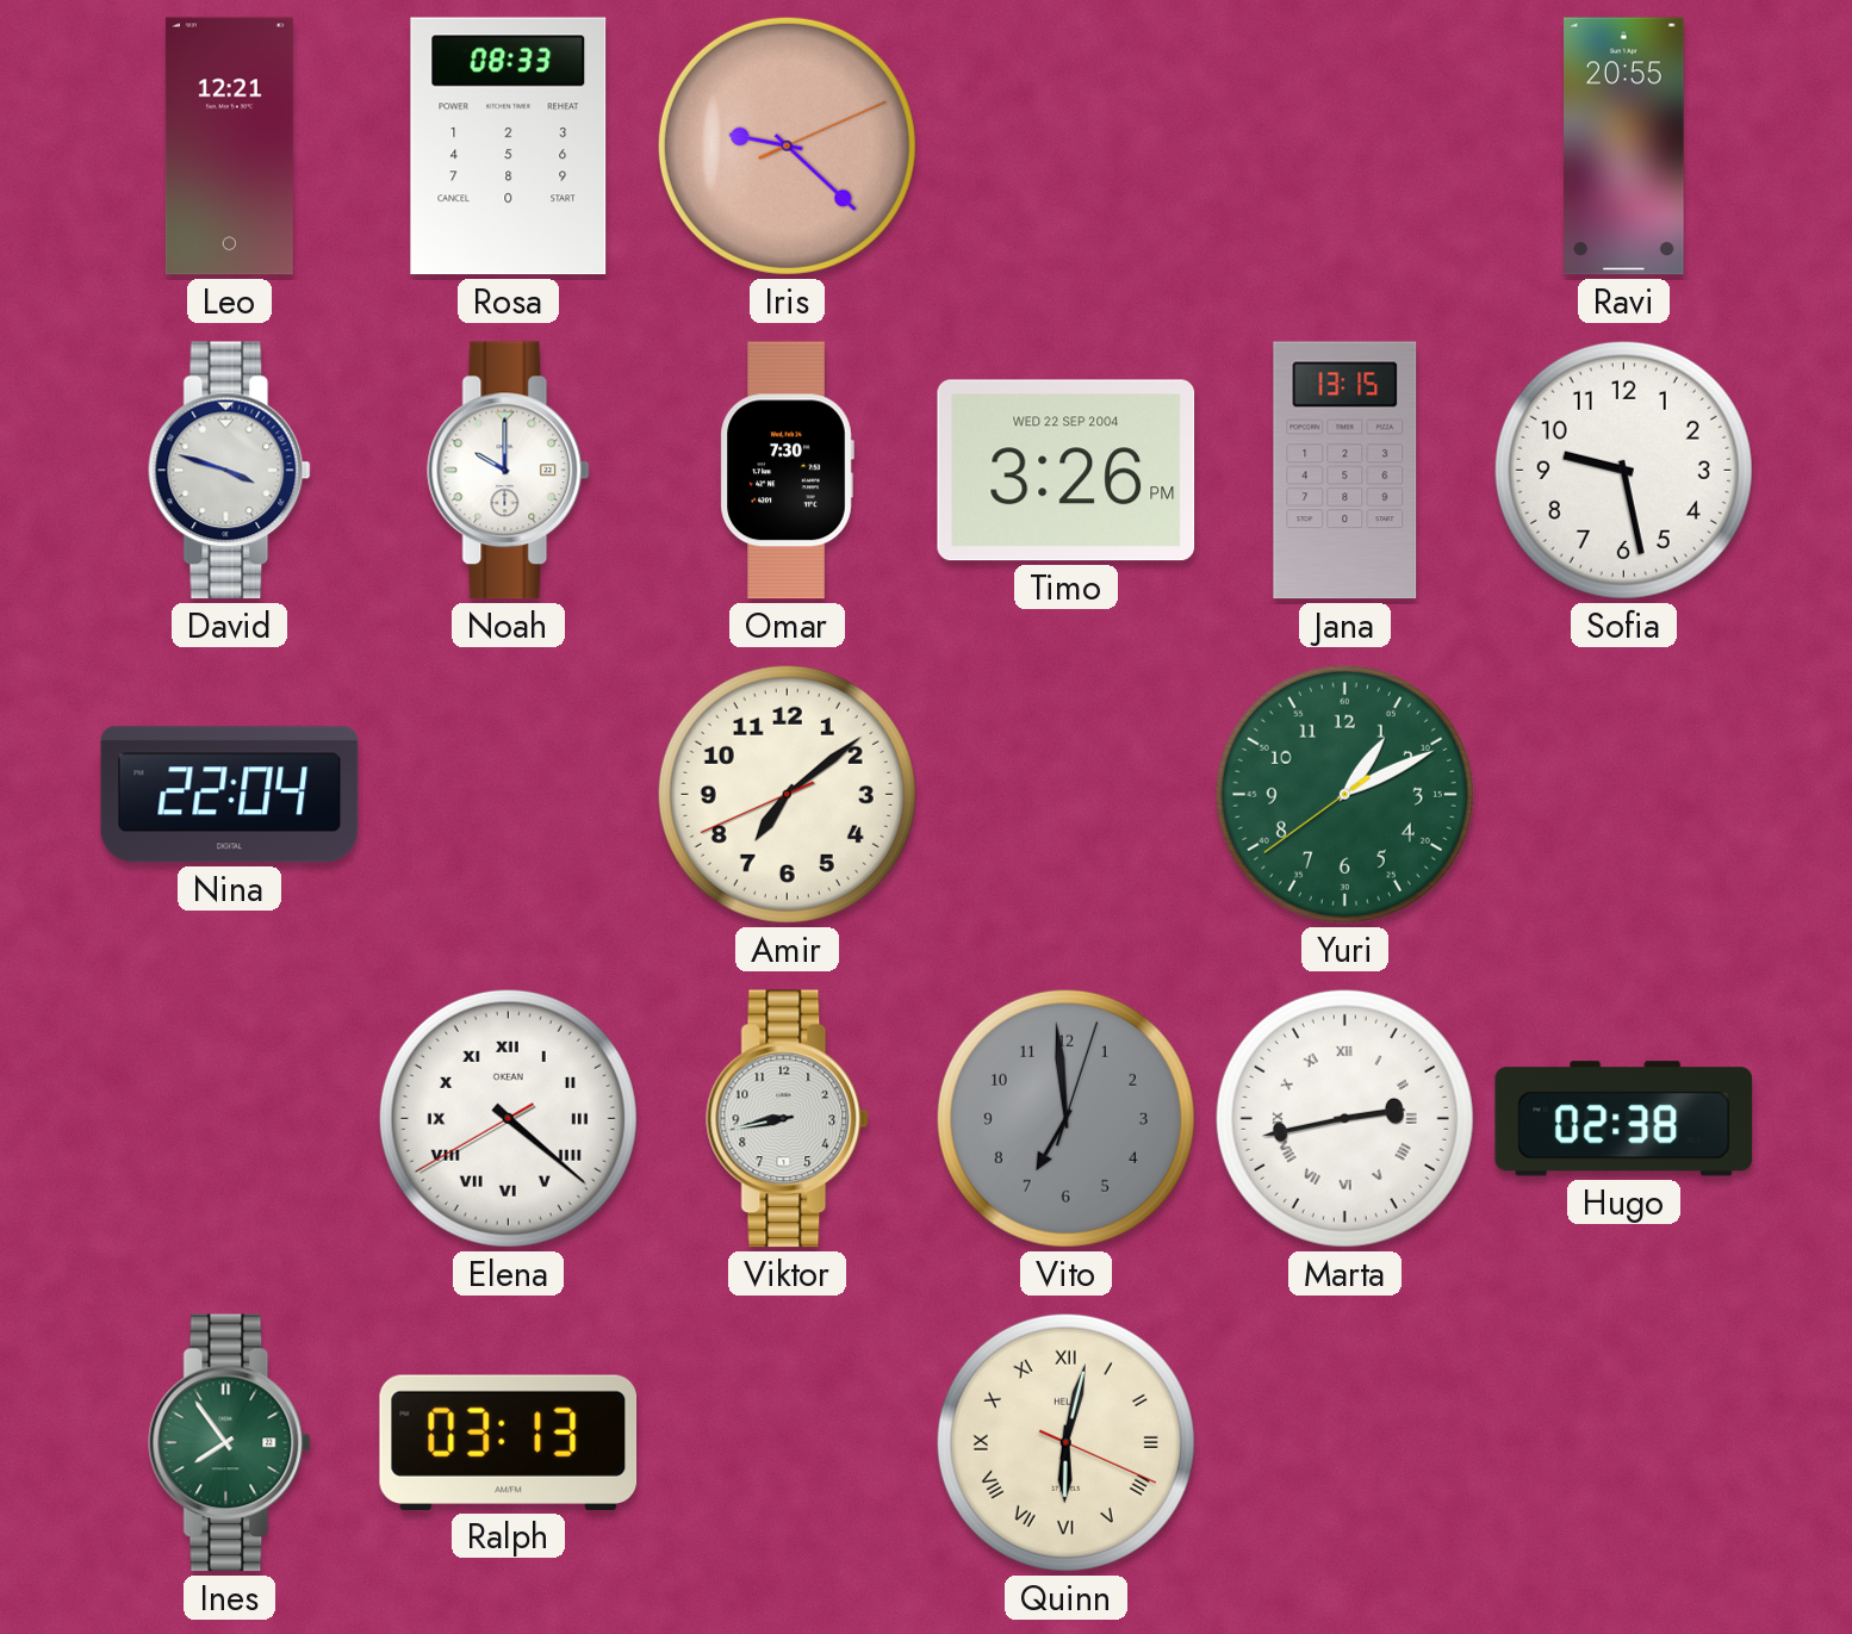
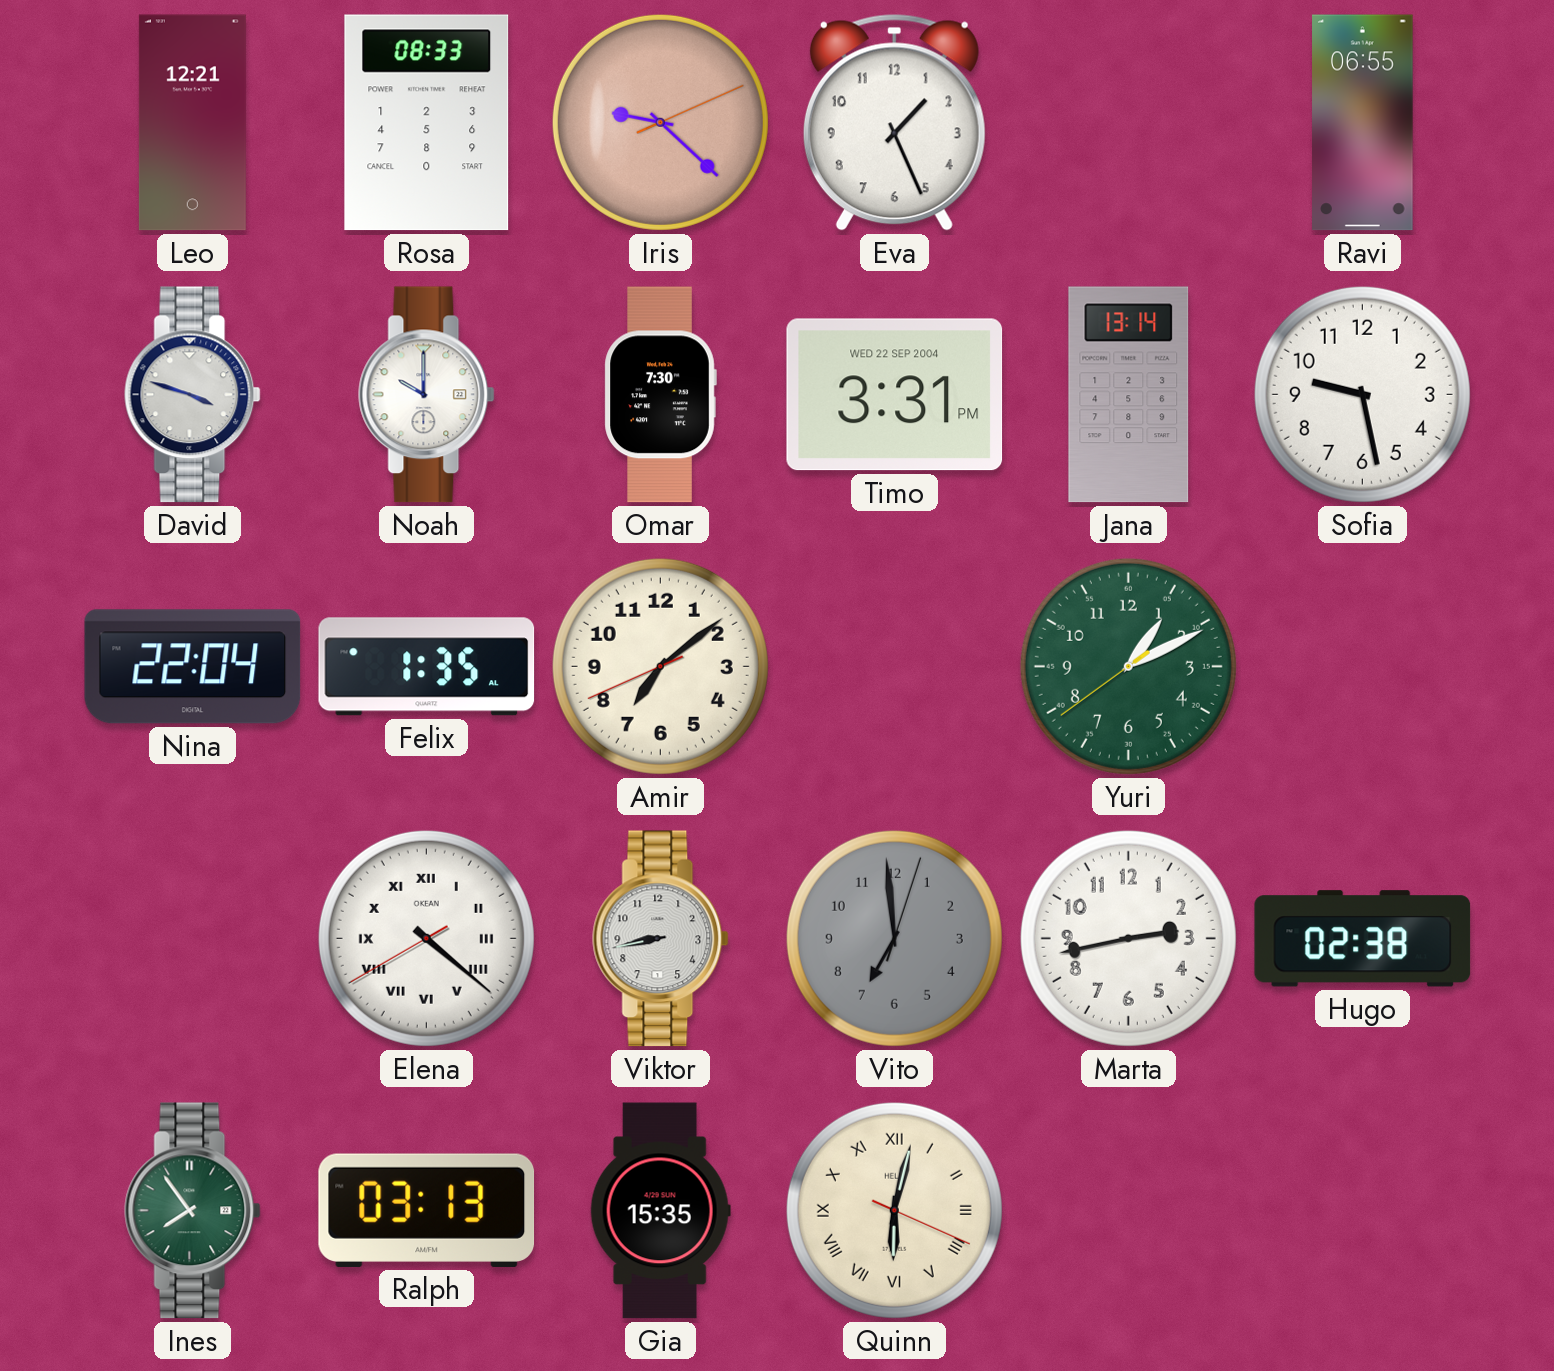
Eva: none -> 1:26
Ravi: 20:55 -> 06:55
Timo: 3:26 -> 3:31
Jana: 13:15 -> 13:14
Felix: none -> 1:35
Marta numerals: Roman -> Arabic
Gia: none -> 15:35
